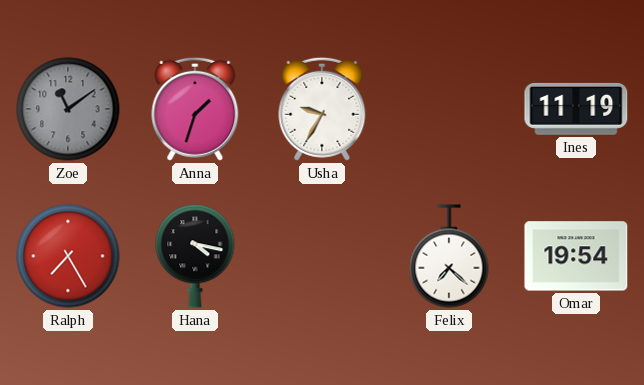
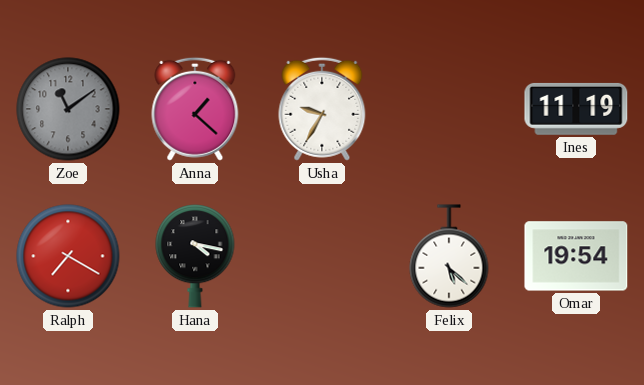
Anna: 1:33 -> 1:22
Ralph: 7:25 -> 7:20
Felix: 7:22 -> 5:22
